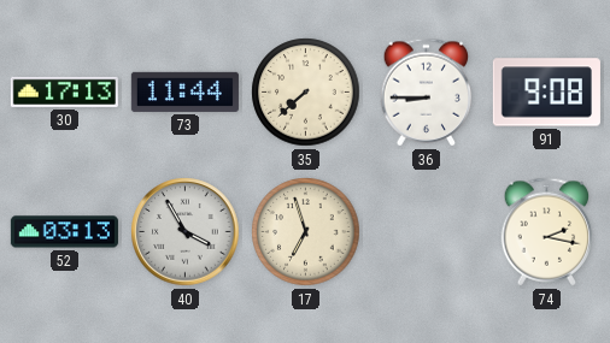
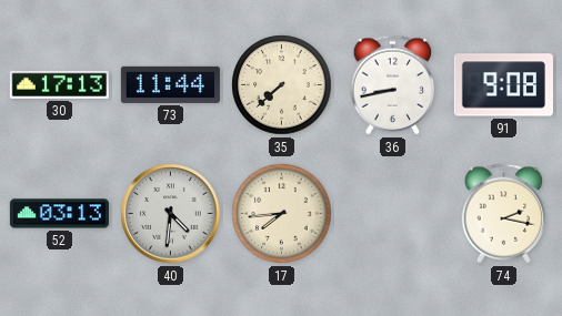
36: 8:45 -> 8:43
40: 3:55 -> 4:31
17: 6:57 -> 7:44
